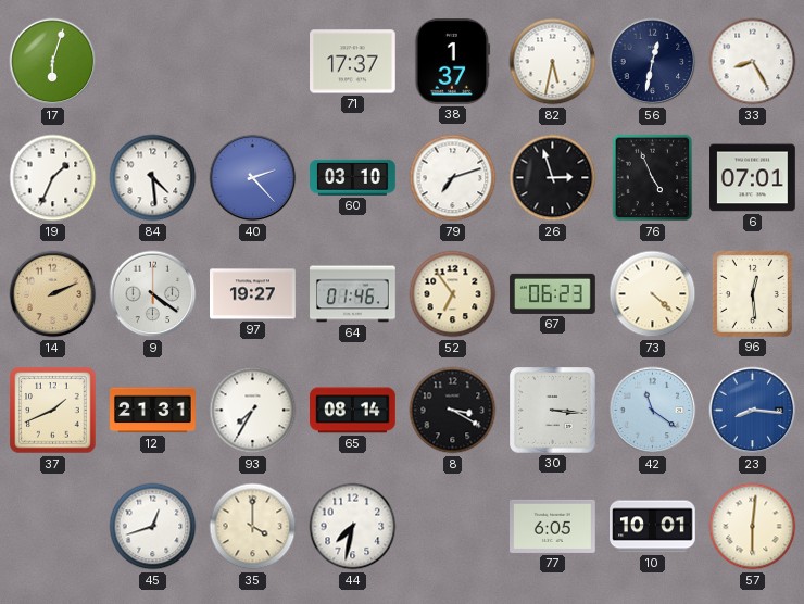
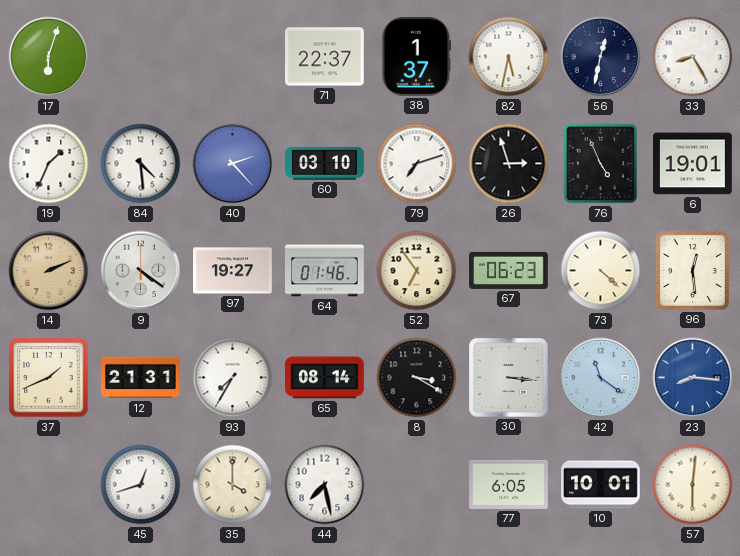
71: 17:37 -> 22:37
6: 07:01 -> 19:01
44: 7:32 -> 7:28
